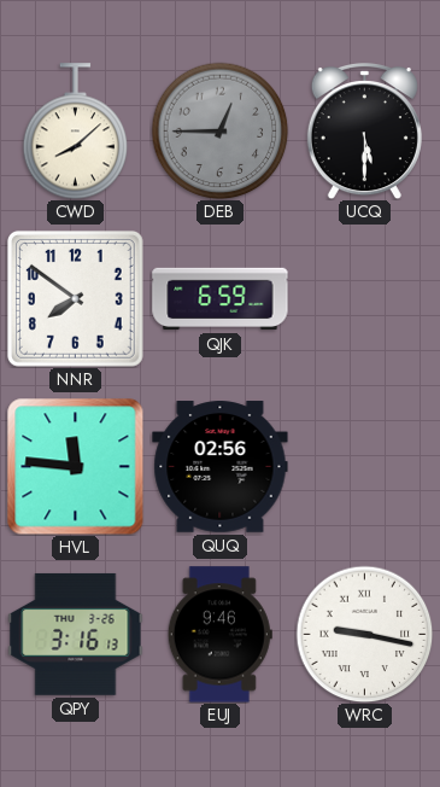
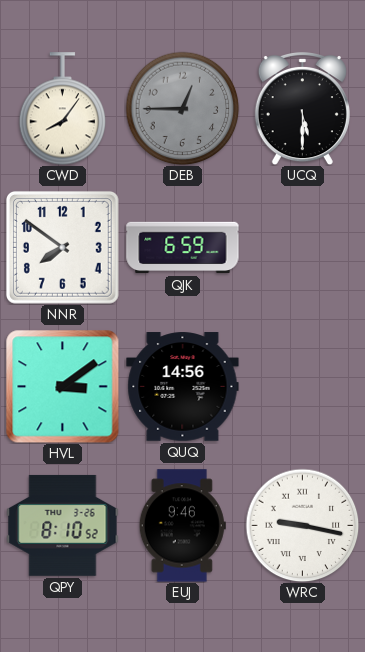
CWD: 8:08 -> 8:06
HVL: 11:46 -> 3:09
QUQ: 02:56 -> 14:56
QPY: 3:16 -> 8:10
